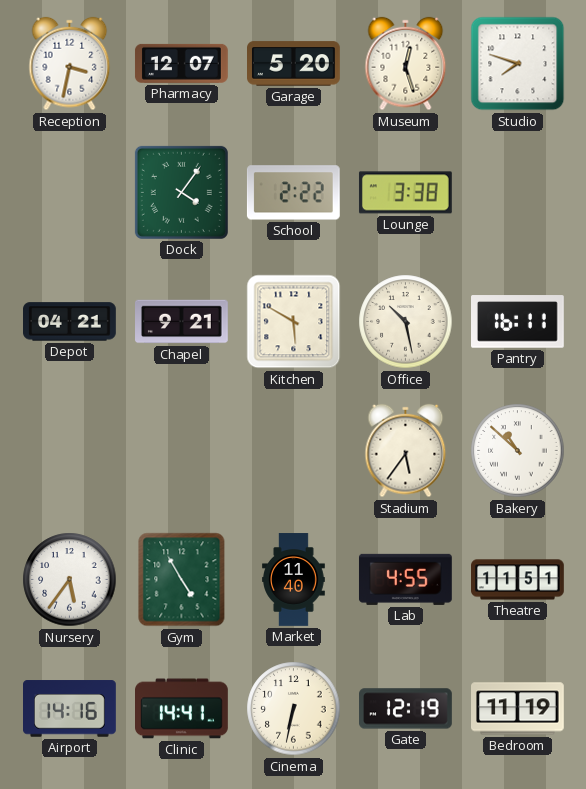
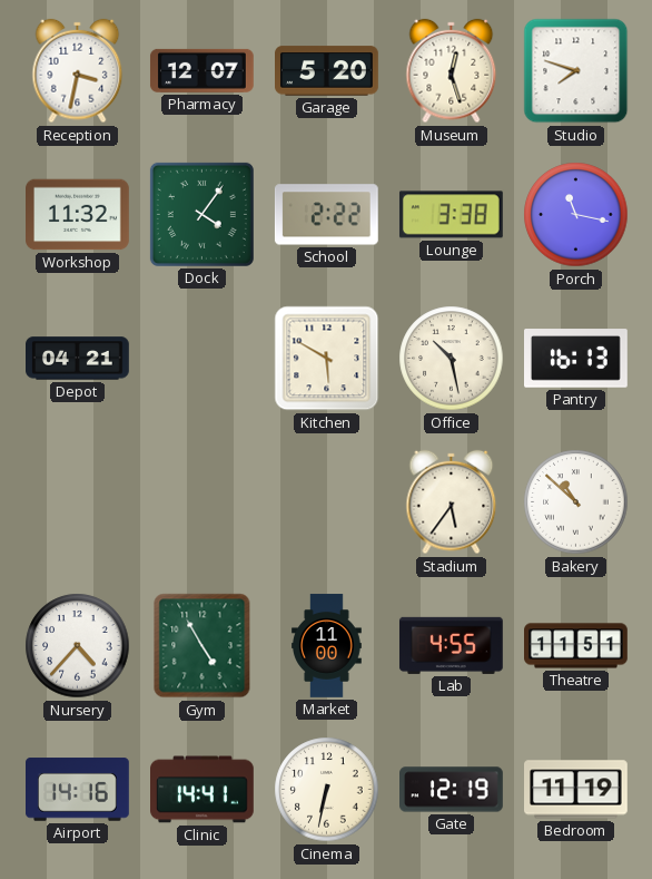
Workshop: none -> 11:32
Porch: none -> 11:17
Chapel: 9:21 -> none
Pantry: 16:11 -> 16:13
Nursery: 5:36 -> 4:37
Market: 11:40 -> 11:00
